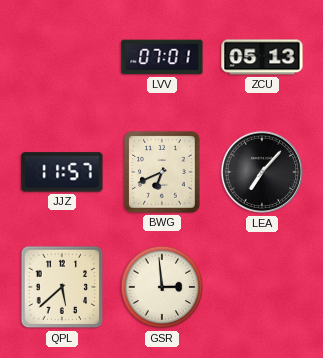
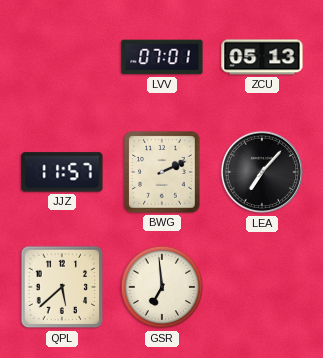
BWG: 6:41 -> 2:11
GSR: 2:59 -> 6:59
